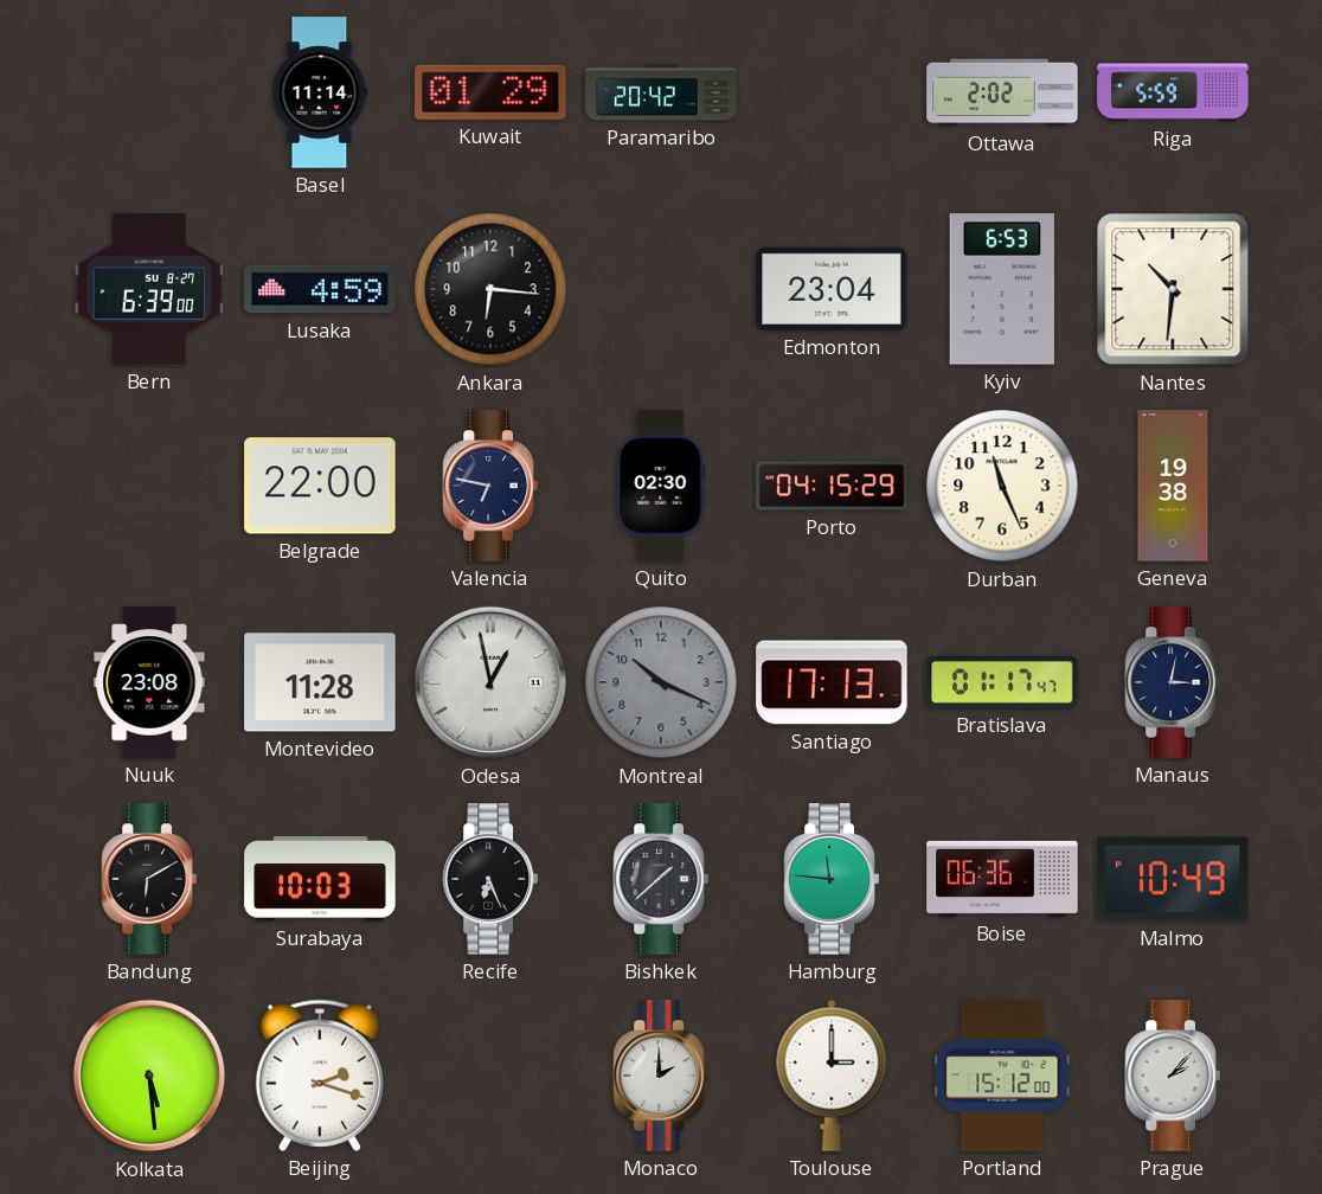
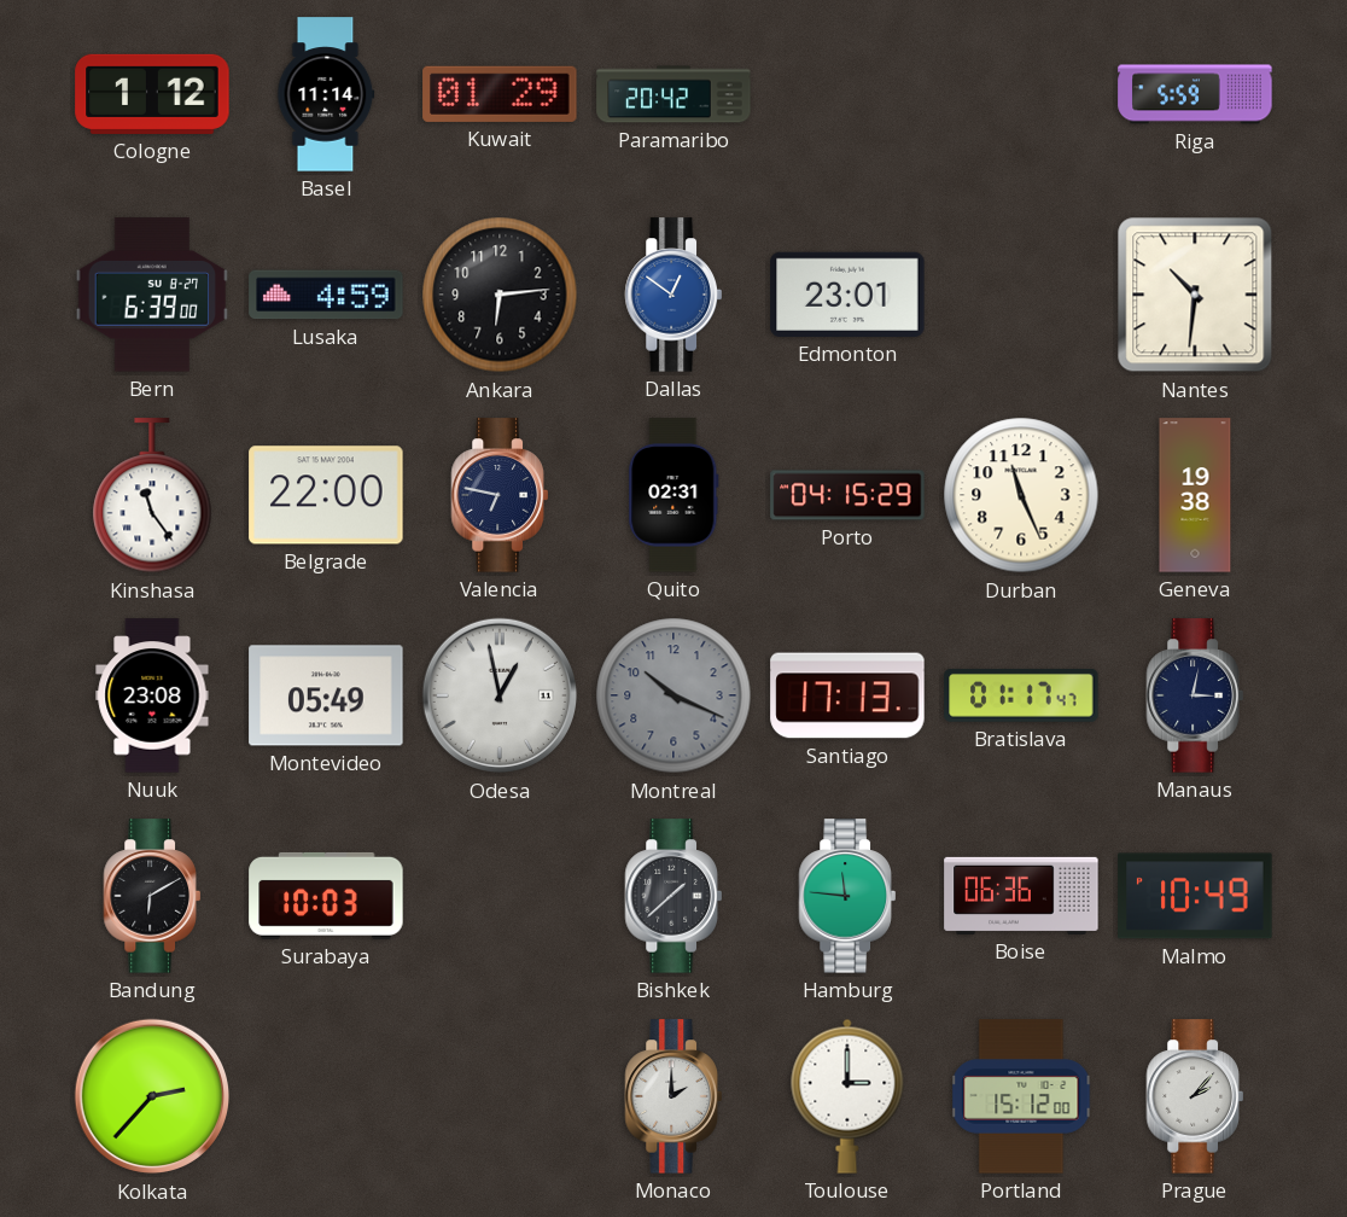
Cologne: none -> 1:12
Ottawa: 2:02 -> none
Ankara: 6:16 -> 6:14
Dallas: none -> 12:51
Edmonton: 23:04 -> 23:01
Kyiv: 6:53 -> none
Kinshasa: none -> 11:24
Quito: 02:30 -> 02:31
Montevideo: 11:28 -> 05:49
Recife: 6:26 -> none
Kolkata: 5:29 -> 2:37
Beijing: 2:18 -> none
